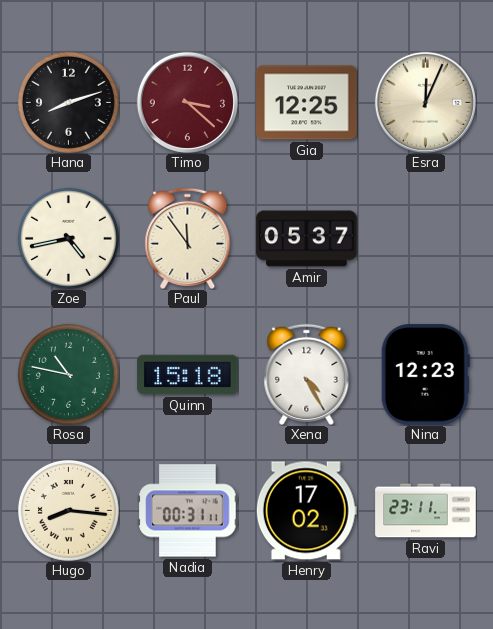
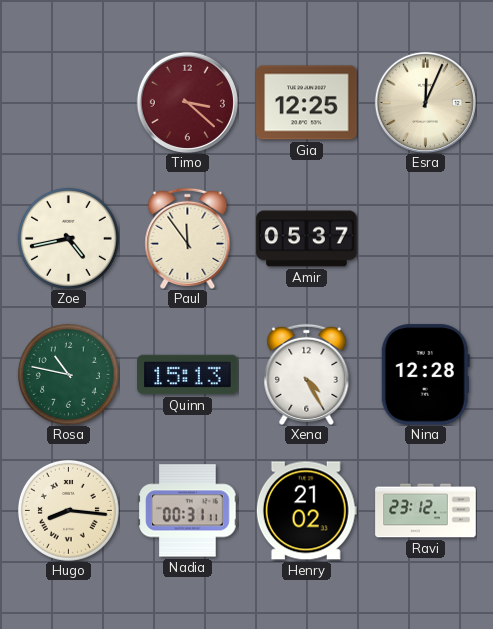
Hana: 8:12 -> none
Quinn: 15:18 -> 15:13
Nina: 12:23 -> 12:28
Henry: 17:02 -> 21:02
Ravi: 23:11 -> 23:12
